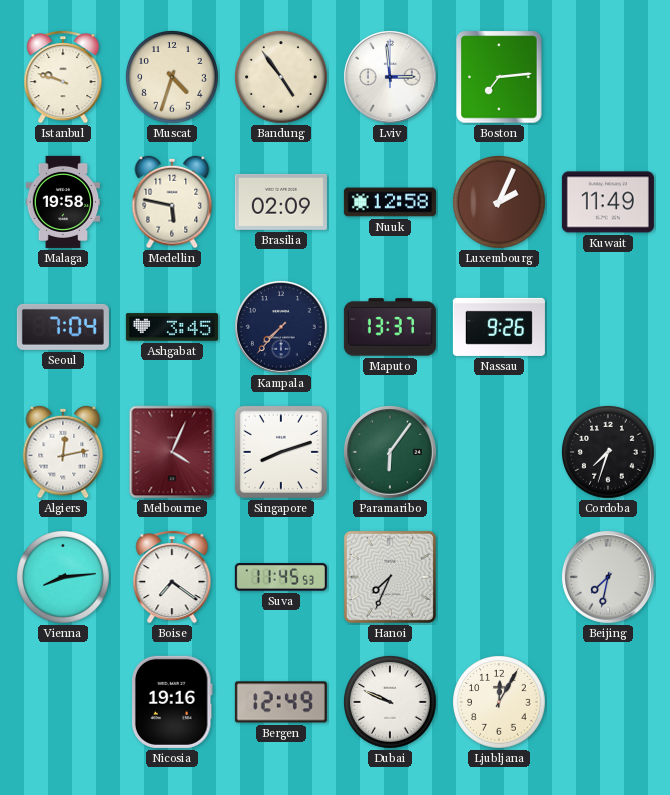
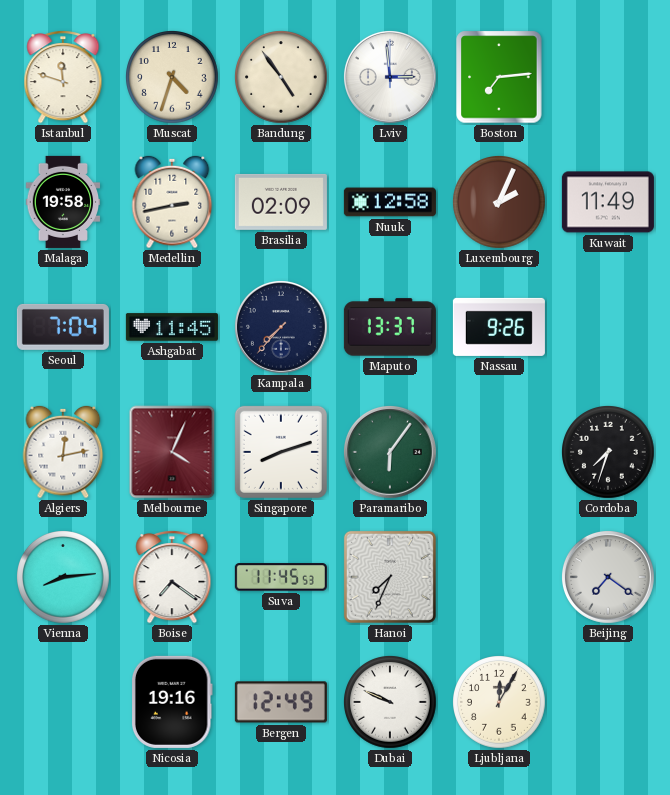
Istanbul: 9:48 -> 11:48
Medellin: 5:47 -> 2:43
Ashgabat: 3:45 -> 11:45
Beijing: 7:32 -> 7:21
